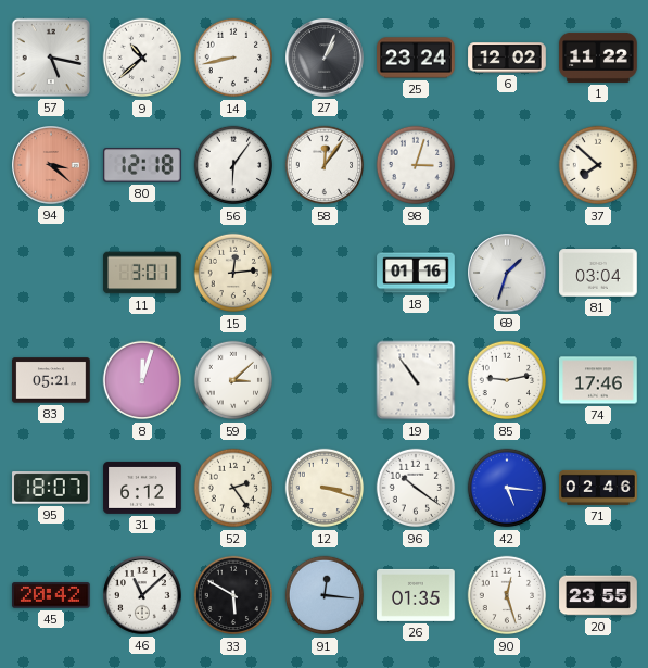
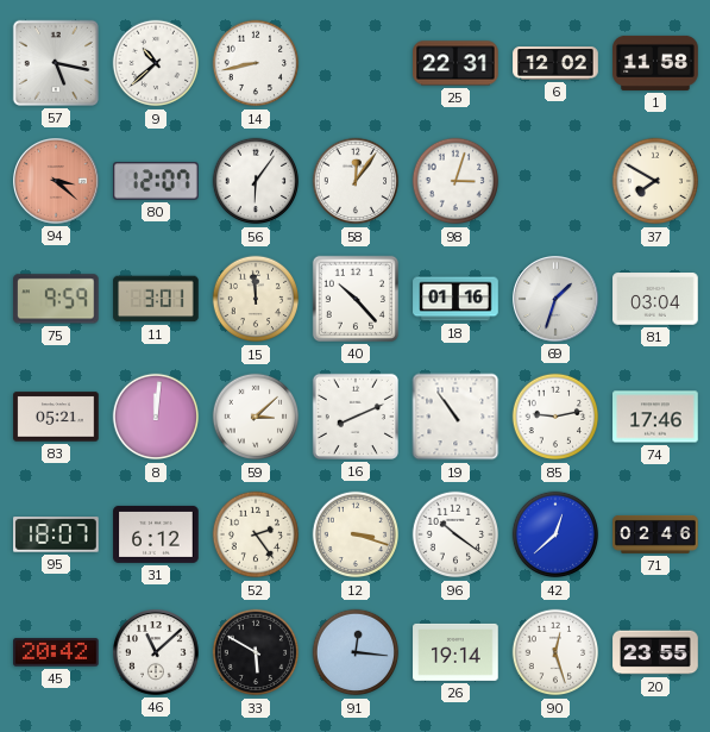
27: 1:04 -> none
25: 23:24 -> 22:31
1: 11:22 -> 11:58
80: 12:18 -> 12:07
37: 7:52 -> 7:50
75: none -> 9:59
15: 12:14 -> 11:59
40: none -> 10:23
8: 12:03 -> 12:01
16: none -> 8:11
42: 5:16 -> 12:38
26: 01:35 -> 19:14
